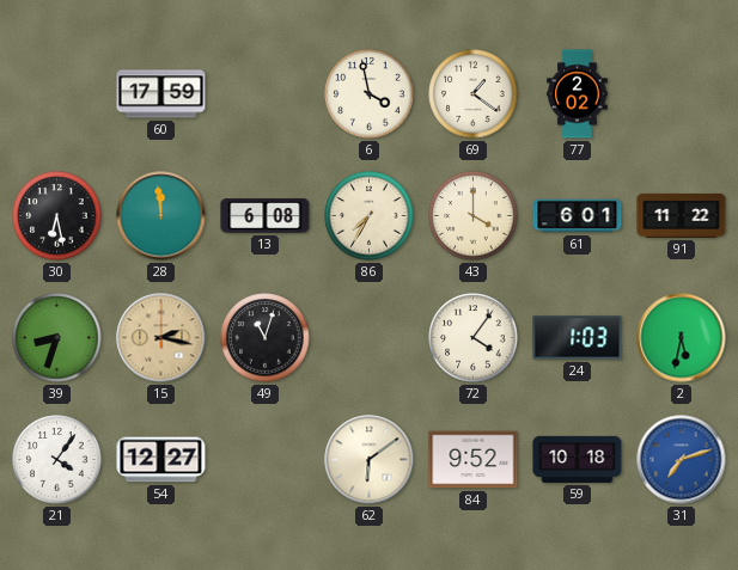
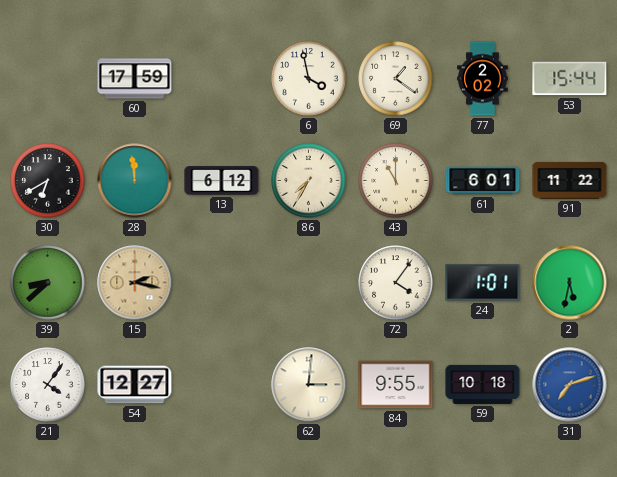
53: none -> 15:44
30: 6:28 -> 6:40
13: 6:08 -> 6:12
43: 4:00 -> 11:00
39: 8:33 -> 8:38
49: 11:03 -> none
24: 1:03 -> 1:01
62: 6:09 -> 3:01
84: 9:52 -> 9:55
